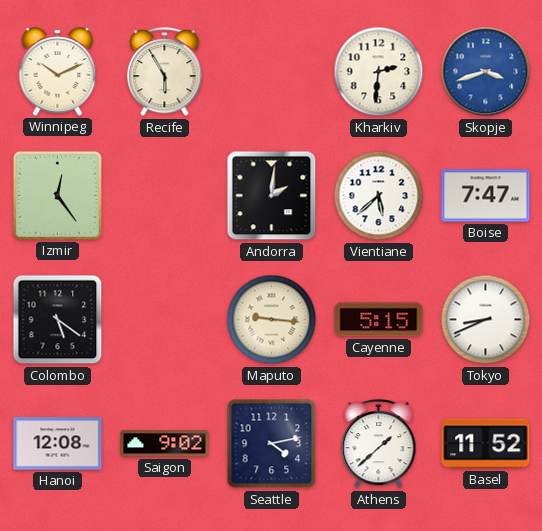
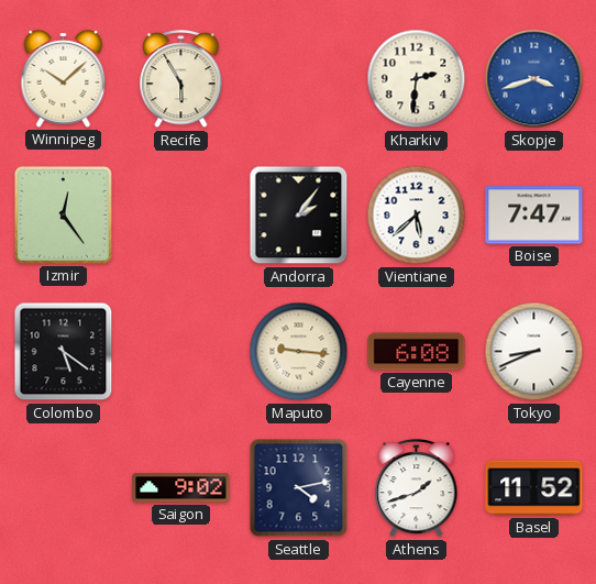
Winnipeg: 10:11 -> 10:08
Andorra: 2:01 -> 2:06
Cayenne: 5:15 -> 6:08
Hanoi: 12:08 -> none
Athens: 1:38 -> 1:42
